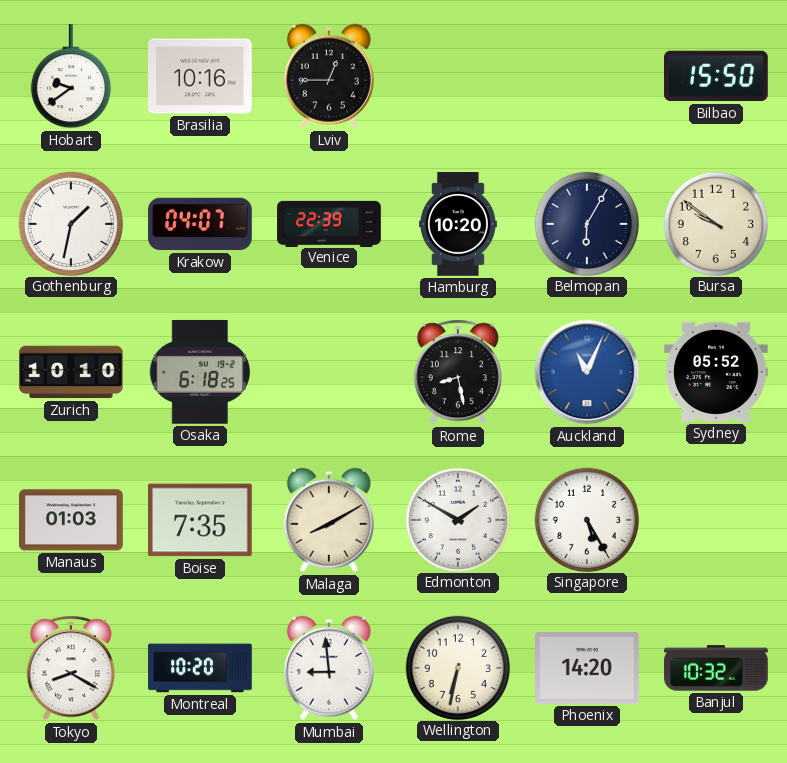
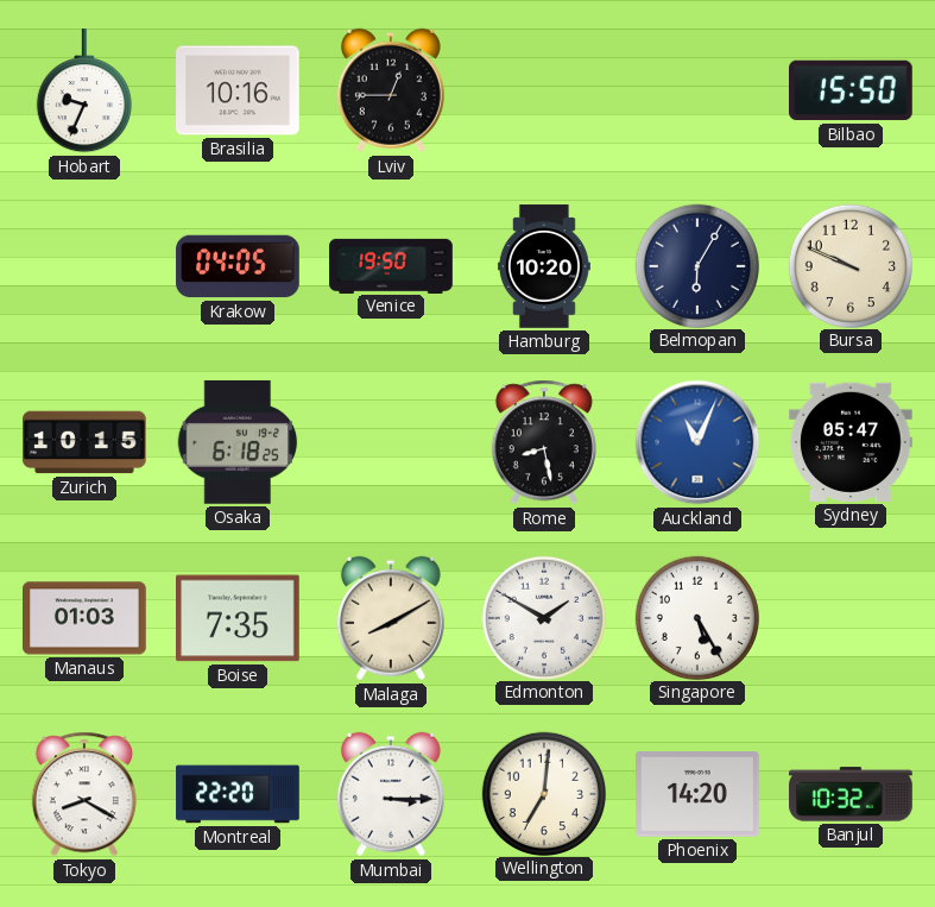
Hobart: 9:39 -> 9:34
Gothenburg: 1:32 -> none
Krakow: 04:07 -> 04:05
Venice: 22:39 -> 19:50
Bursa: 9:51 -> 9:49
Zurich: 10:10 -> 10:15
Sydney: 05:52 -> 05:47
Montreal: 10:20 -> 22:20
Mumbai: 8:59 -> 3:15
Wellington: 6:32 -> 7:01
